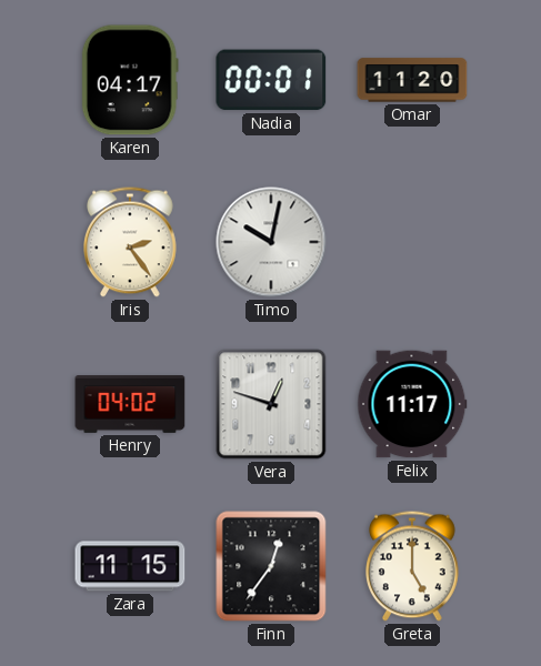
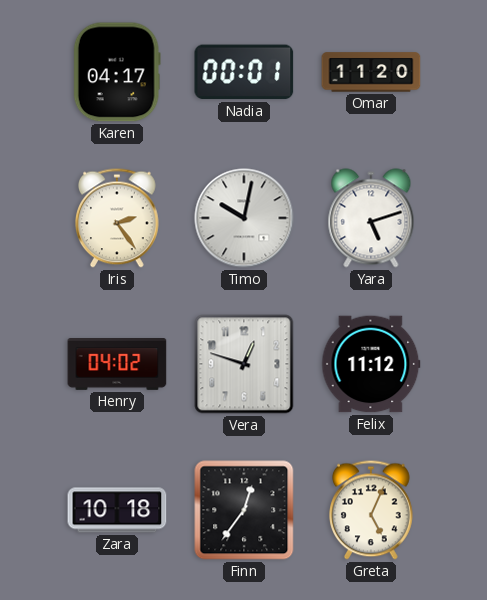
Yara: none -> 5:12
Felix: 11:17 -> 11:12
Zara: 11:15 -> 10:18
Greta: 5:00 -> 5:04
